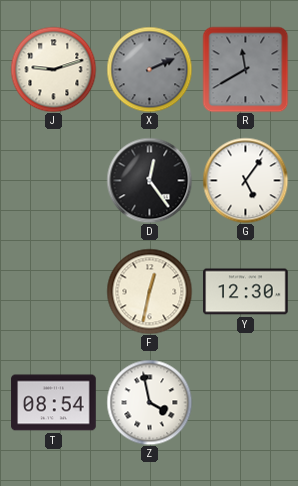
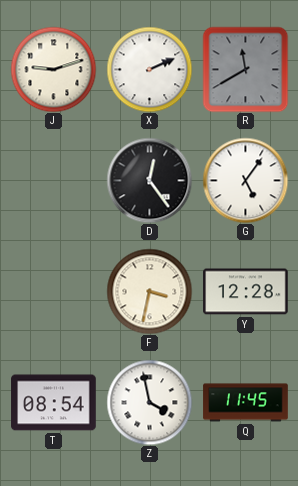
X dial: grey -> white
F: 12:32 -> 3:32
Y: 12:30 -> 12:28
Q: none -> 11:45
